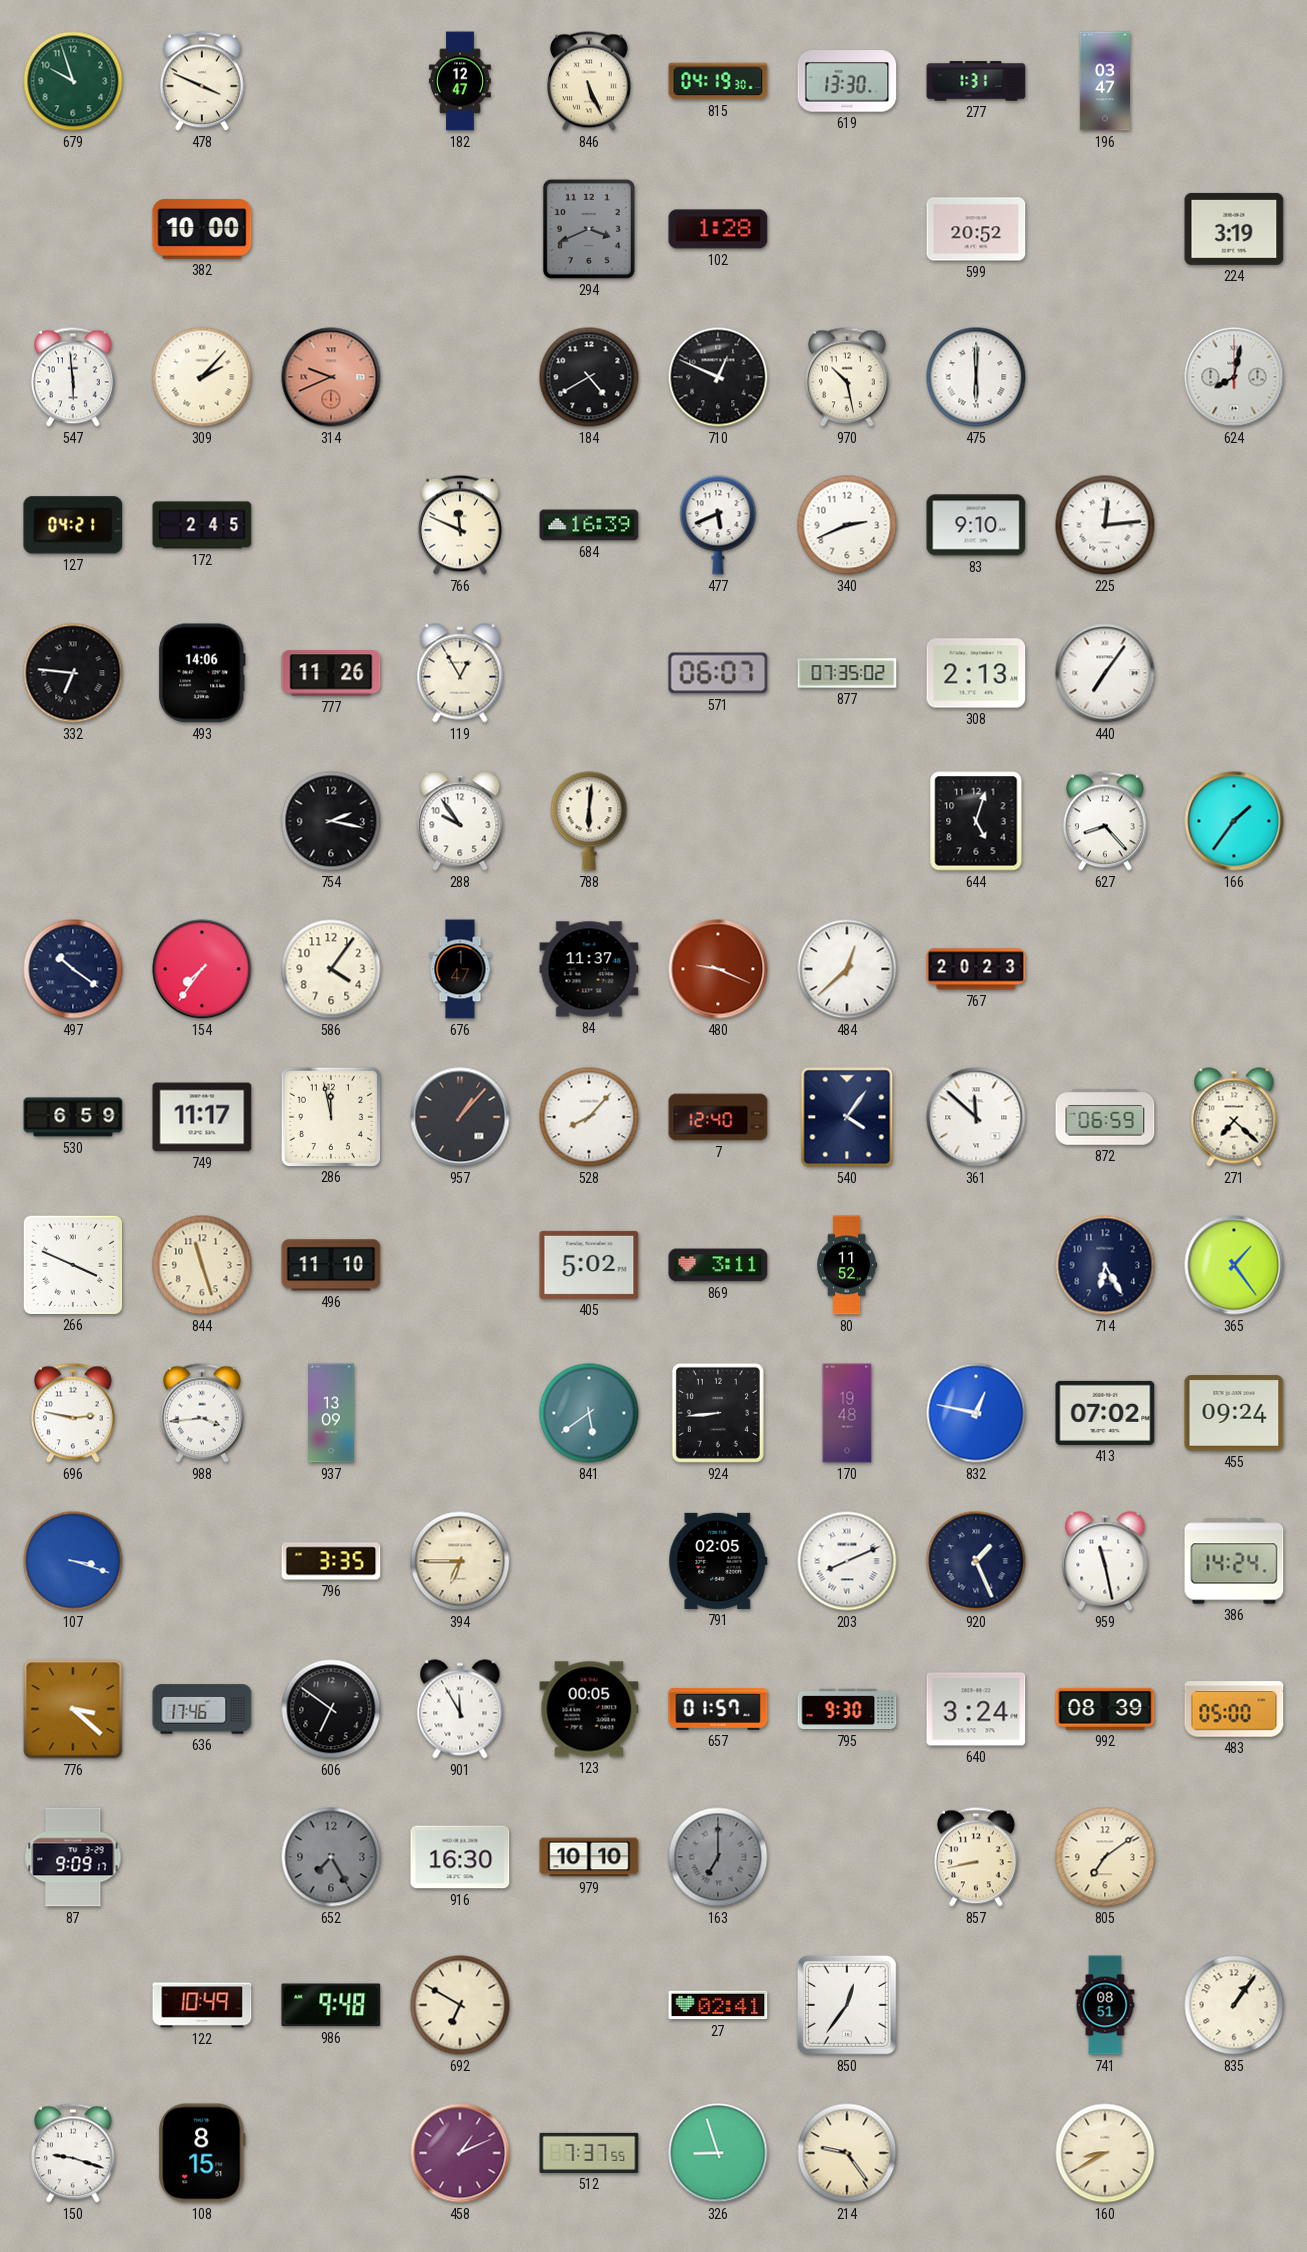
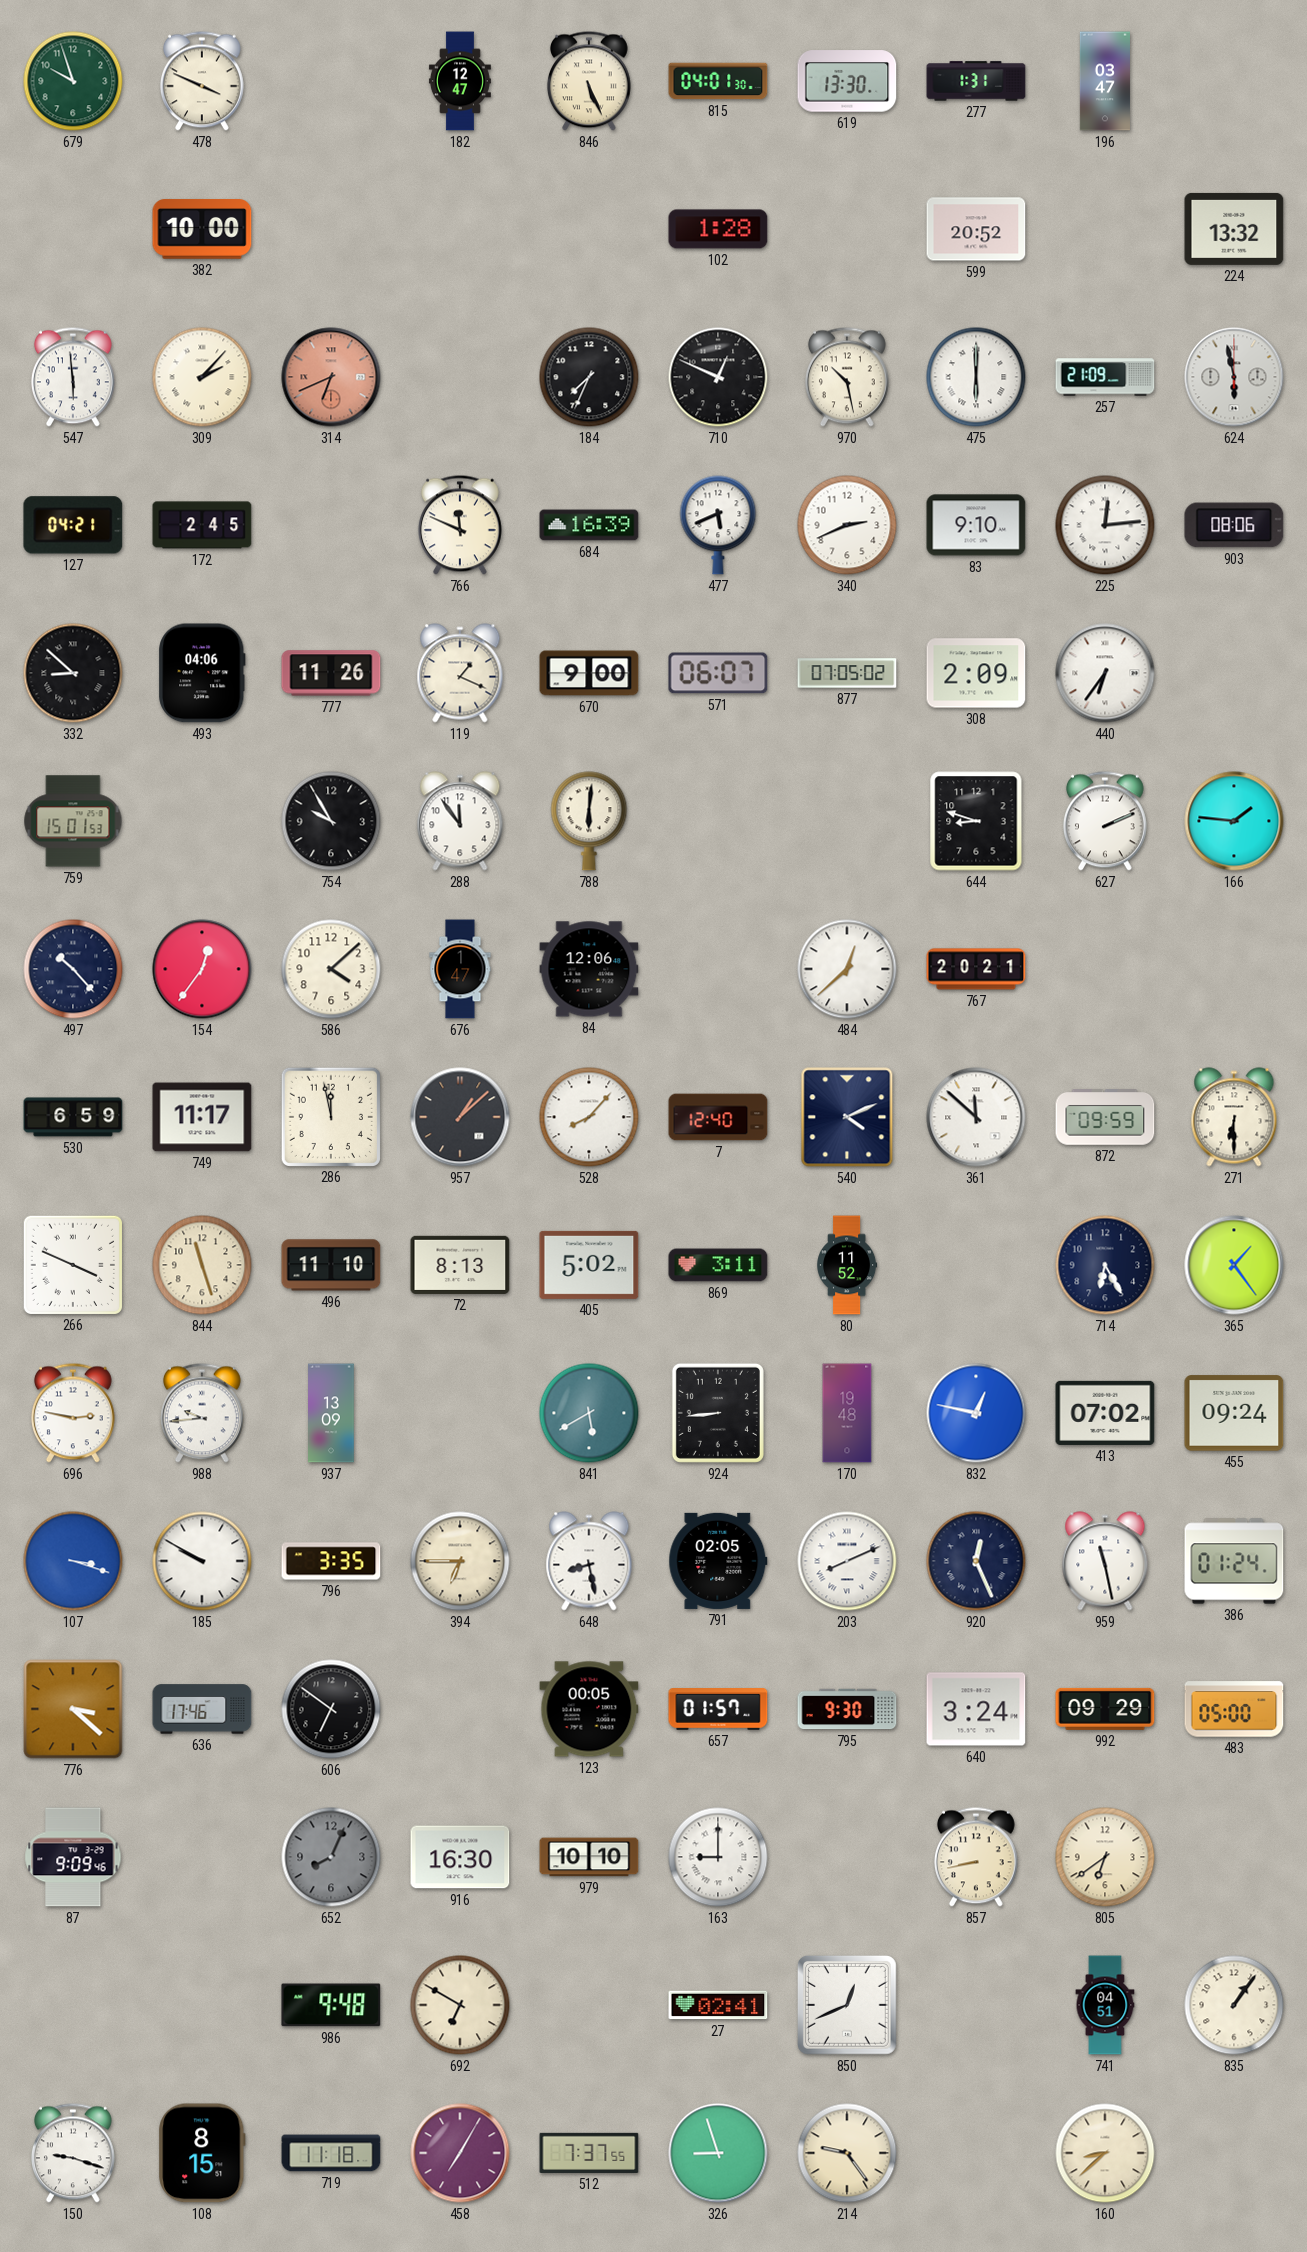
815: 04:19 -> 04:01
294: 3:41 -> none
224: 3:19 -> 13:32
314: 9:41 -> 6:41
184: 4:40 -> 7:34
257: none -> 21:09
624: 8:02 -> 5:58
903: none -> 08:06
332: 6:46 -> 8:52
493: 14:06 -> 04:06
119: 12:55 -> 1:19
670: none -> 9:00
877: 07:35 -> 07:05
308: 2:13 -> 2:09
440: 7:06 -> 6:36
759: none -> 15:01
754: 2:17 -> 9:55
288: 9:54 -> 11:54
644: 5:03 -> 8:48
627: 8:23 -> 2:11
166: 1:36 -> 1:46
497: 10:21 -> 10:23
154: 7:36 -> 12:36
586: 4:06 -> 4:08
84: 11:37 -> 12:06
480: 9:19 -> none
767: 20:23 -> 20:21
957: 1:07 -> 1:08
540: 4:06 -> 4:11
872: 06:59 -> 09:59
271: 7:22 -> 6:30
72: none -> 8:13
988: 3:44 -> 9:44
841: 5:39 -> 5:40
185: none -> 9:50
648: none -> 8:28
920: 1:26 -> 12:26
386: 14:24 -> 01:24
901: 11:55 -> none
992: 08:39 -> 09:29
87: 9:09:17 -> 9:09:46
652: 7:25 -> 8:04
163: 7:00 -> 9:00
163 dial: grey -> white
805: 7:09 -> 6:39
122: 10:49 -> none
850: 12:36 -> 12:41
741: 08:51 -> 04:51
719: none -> 11:18
458: 1:11 -> 7:05
160: 8:40 -> 8:38
